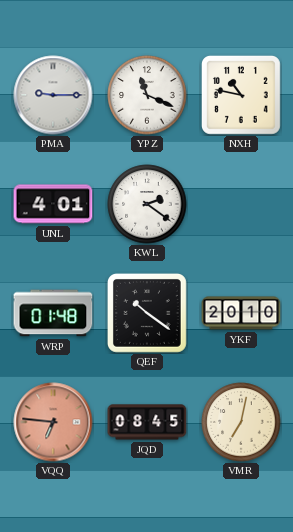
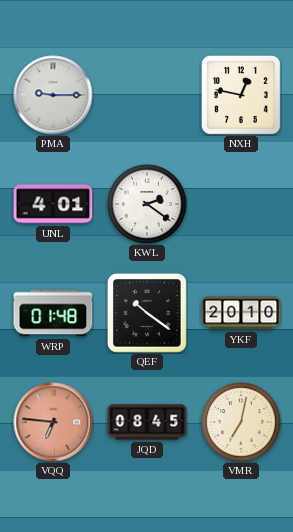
YPZ: 11:19 -> none
NXH: 10:47 -> 12:47
